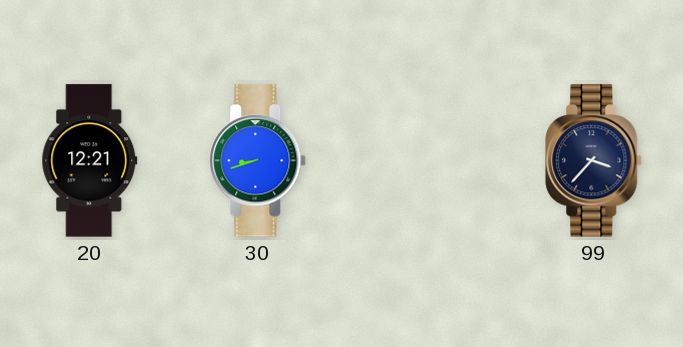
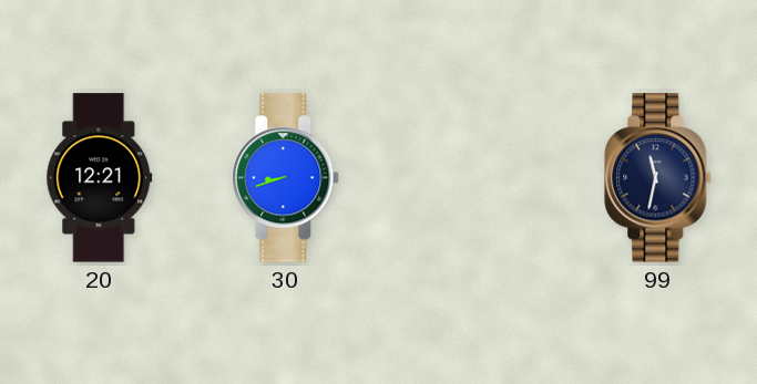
99: 3:37 -> 11:32
